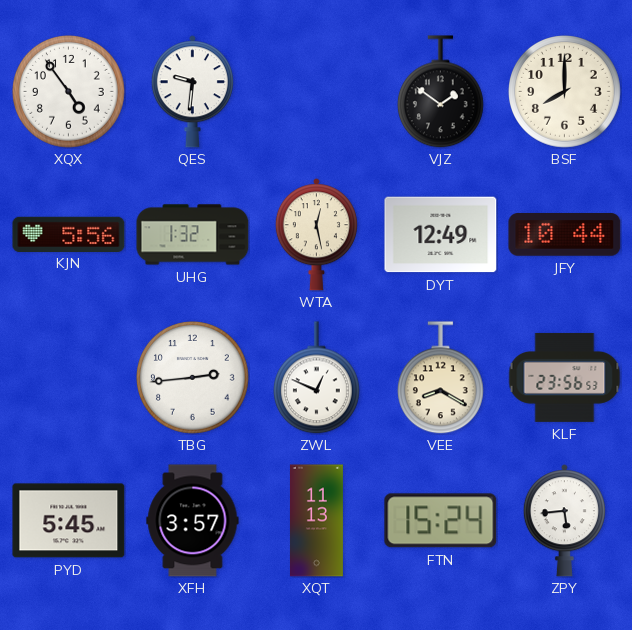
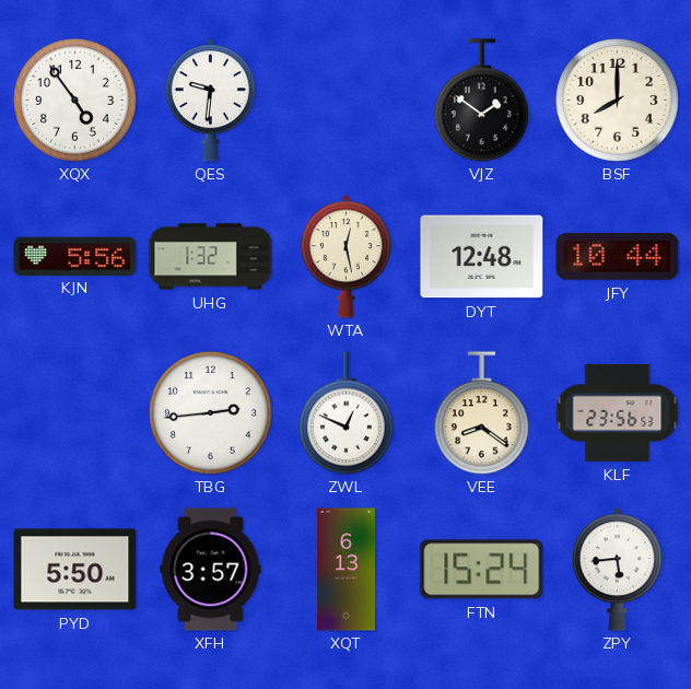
DYT: 12:49 -> 12:48
VEE: 8:20 -> 8:21
PYD: 5:45 -> 5:50
XQT: 11:13 -> 6:13
